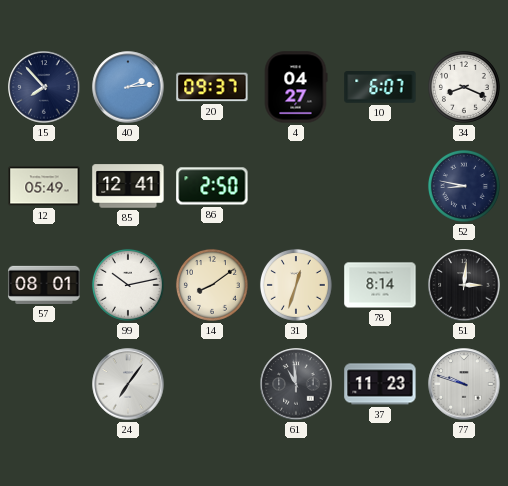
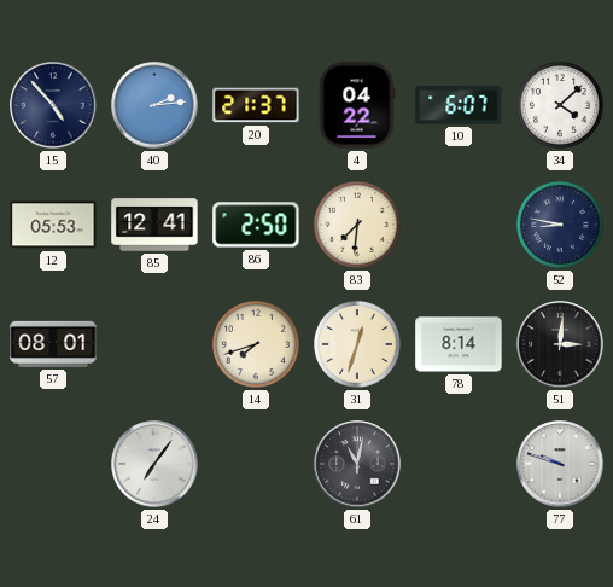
15: 7:53 -> 4:53
20: 09:37 -> 21:37
4: 04:27 -> 04:22
34: 8:19 -> 4:08
12: 05:49 -> 05:53
83: none -> 7:31
99: 10:13 -> none
14: 8:09 -> 7:42
61: 10:59 -> 11:02
37: 11:23 -> none
